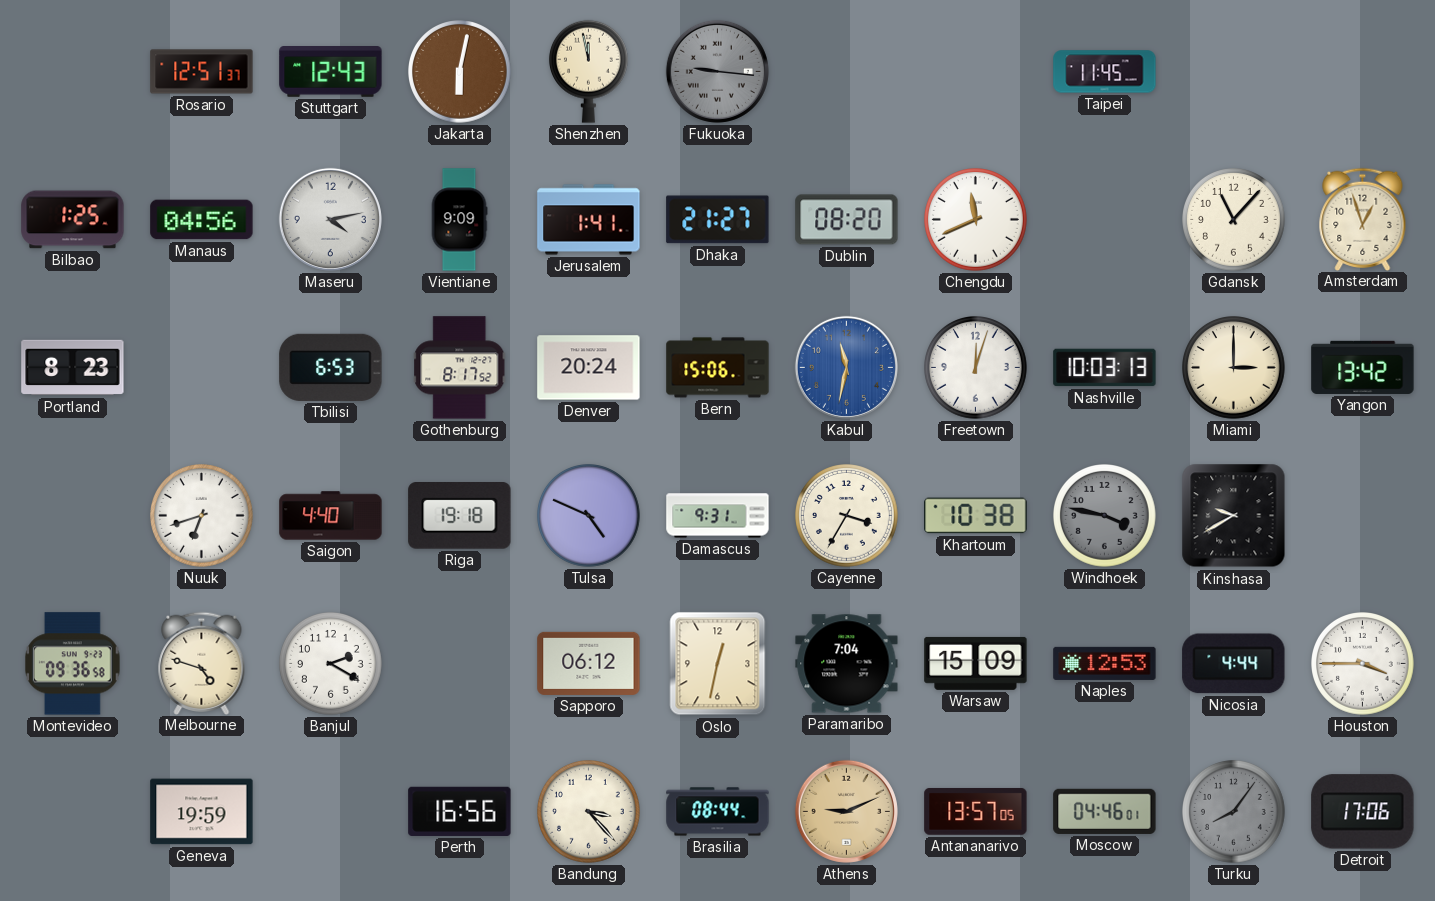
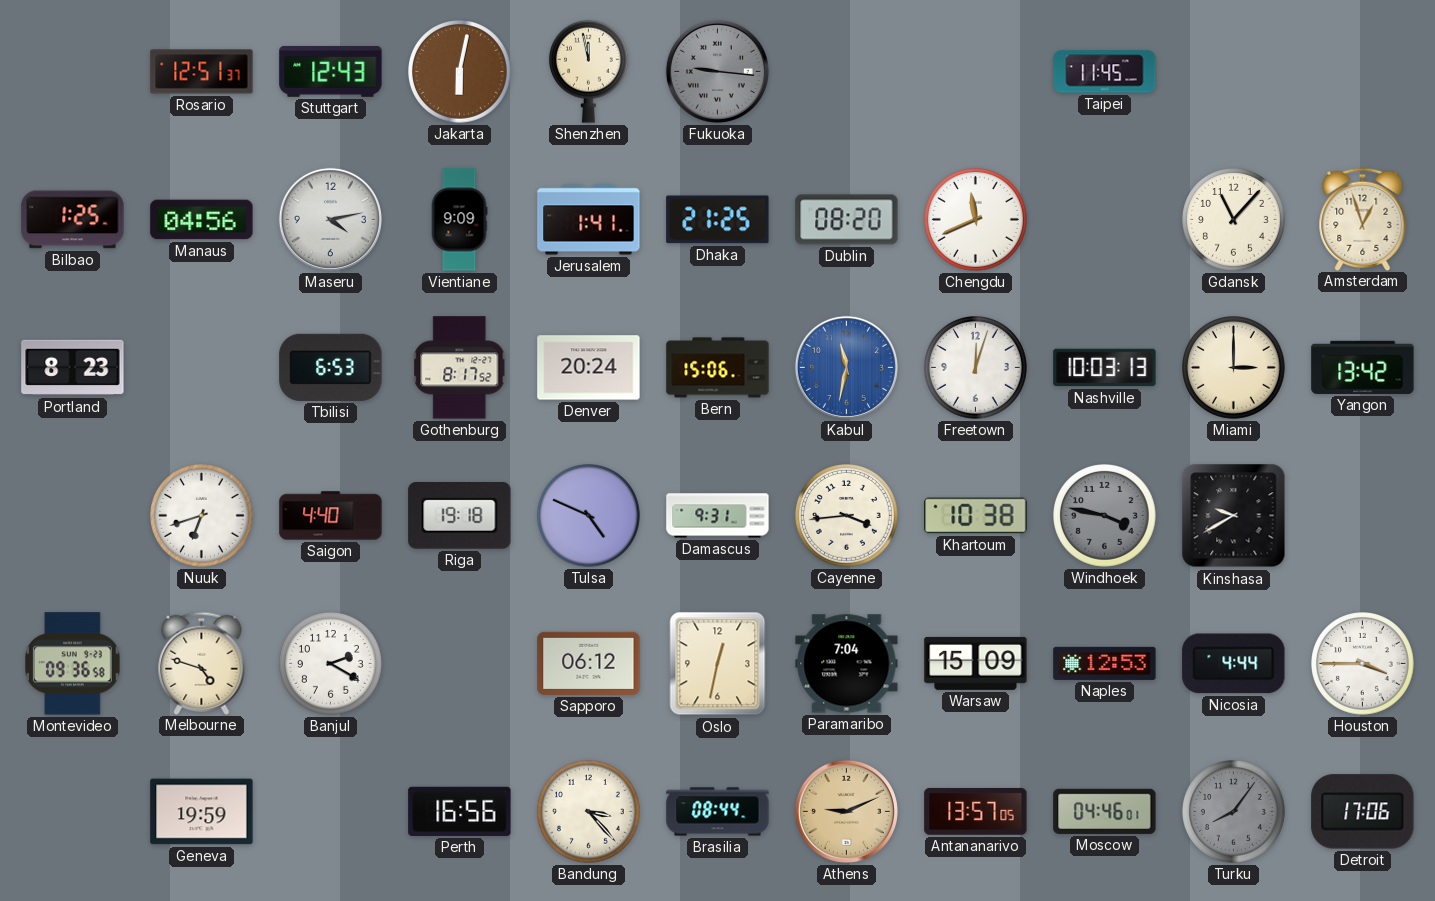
Dhaka: 21:27 -> 21:25
Cayenne: 3:35 -> 3:44
